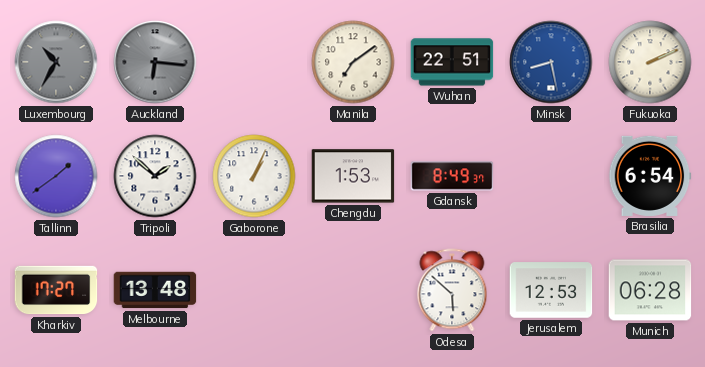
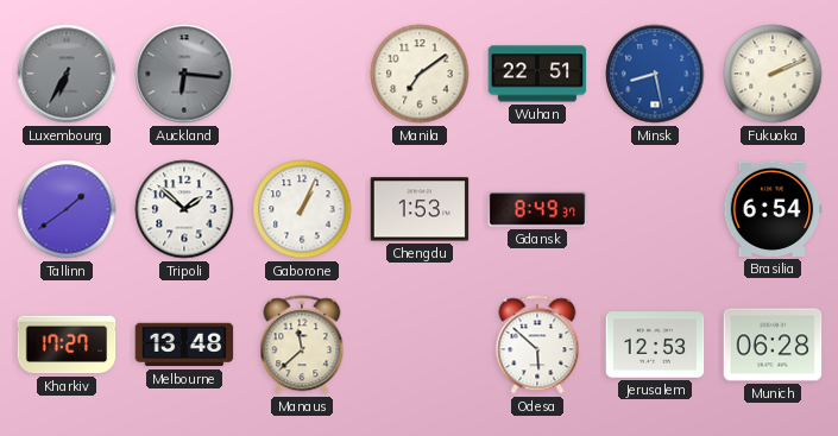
Luxembourg: 10:35 -> 6:35
Manaus: none -> 11:38
